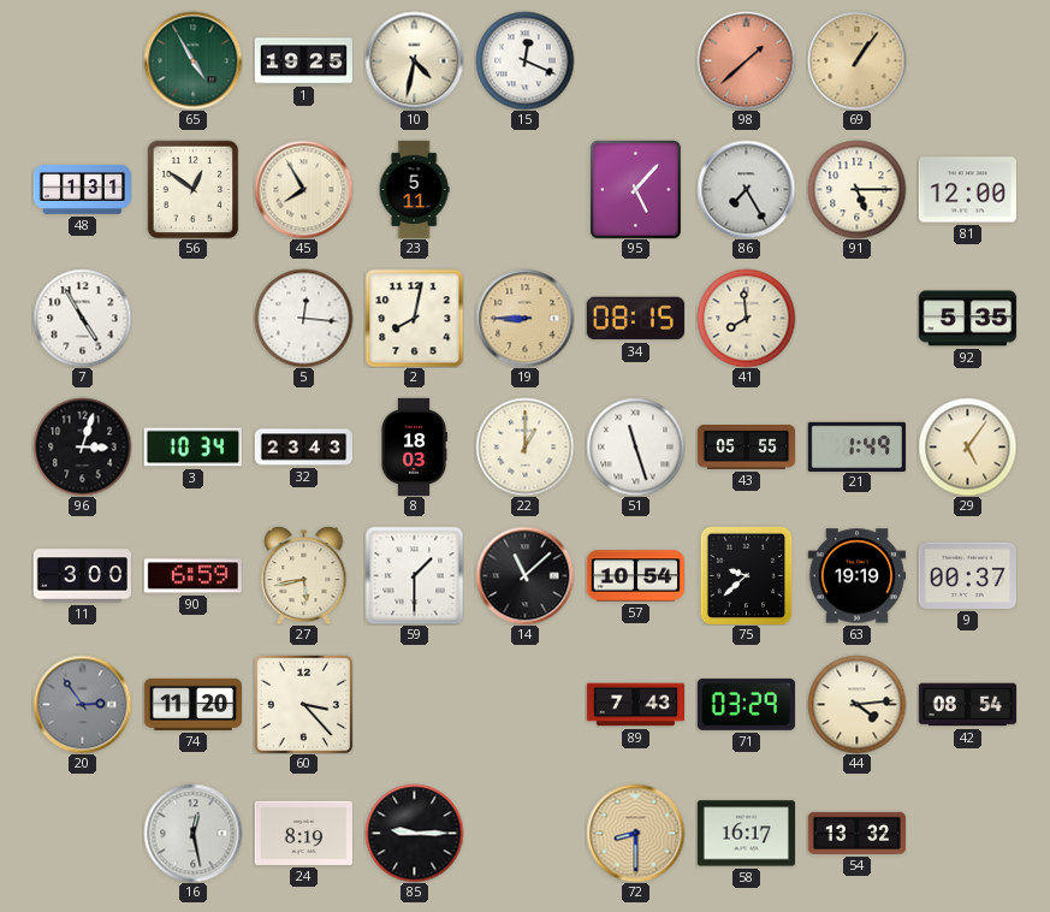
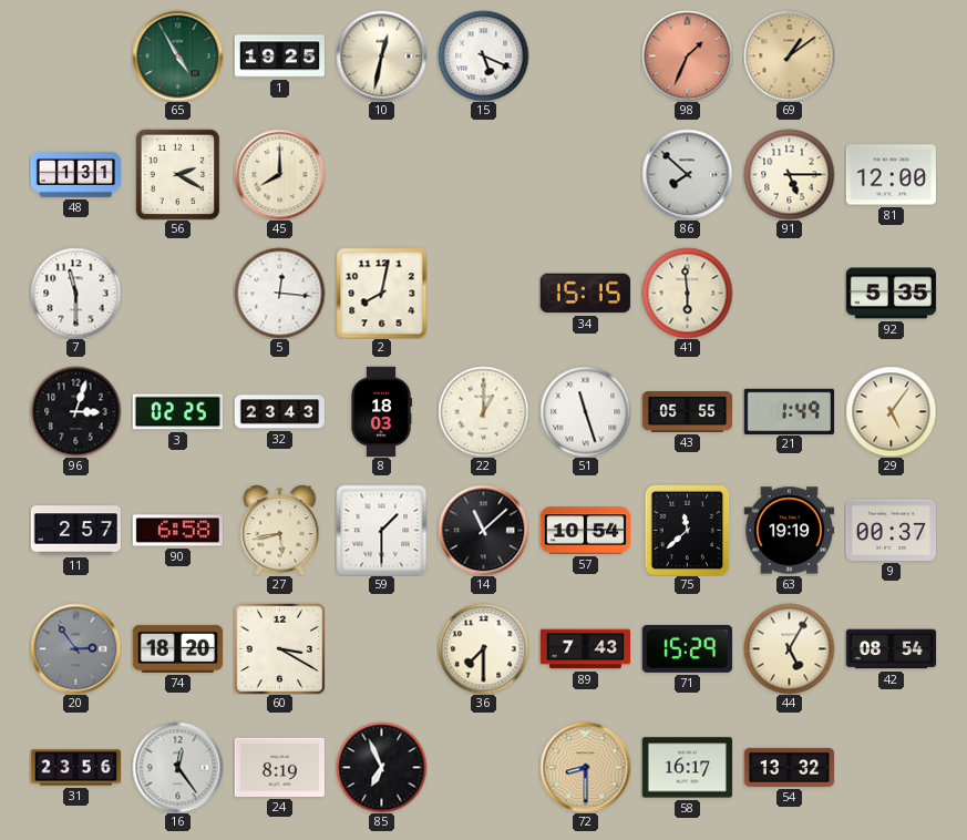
10: 4:32 -> 12:32
15: 12:19 -> 5:19
98: 1:38 -> 1:34
69: 1:06 -> 1:09
56: 12:51 -> 2:20
45: 7:55 -> 8:00
23: 5:11 -> none
95: 5:07 -> none
86: 7:25 -> 7:52
7: 4:55 -> 11:30
19: 8:45 -> none
34: 08:15 -> 15:15
41: 7:59 -> 5:59
3: 10:34 -> 02:25
11: 3:00 -> 2:57
90: 6:59 -> 6:58
75: 9:38 -> 11:38
74: 11:20 -> 18:20
60: 3:23 -> 3:20
36: none -> 7:30
71: 03:29 -> 15:29
44: 4:14 -> 5:05
31: none -> 23:56
16: 12:28 -> 12:24
85: 9:15 -> 6:56
